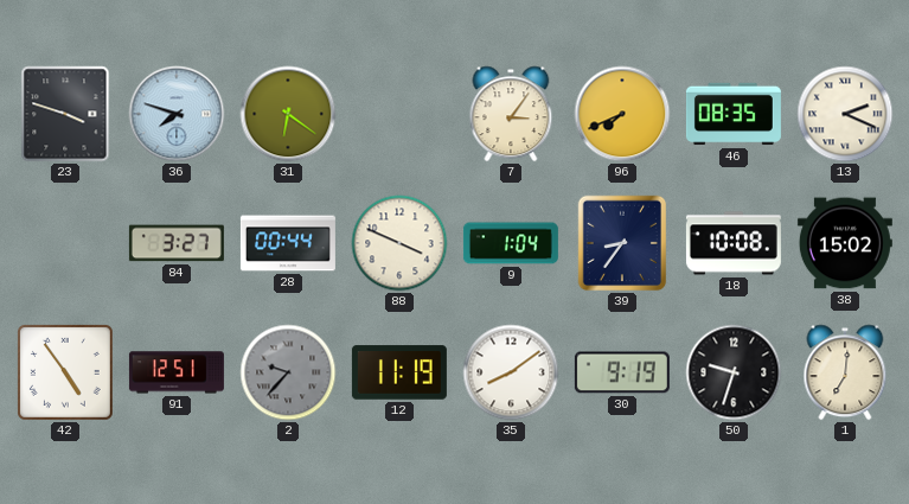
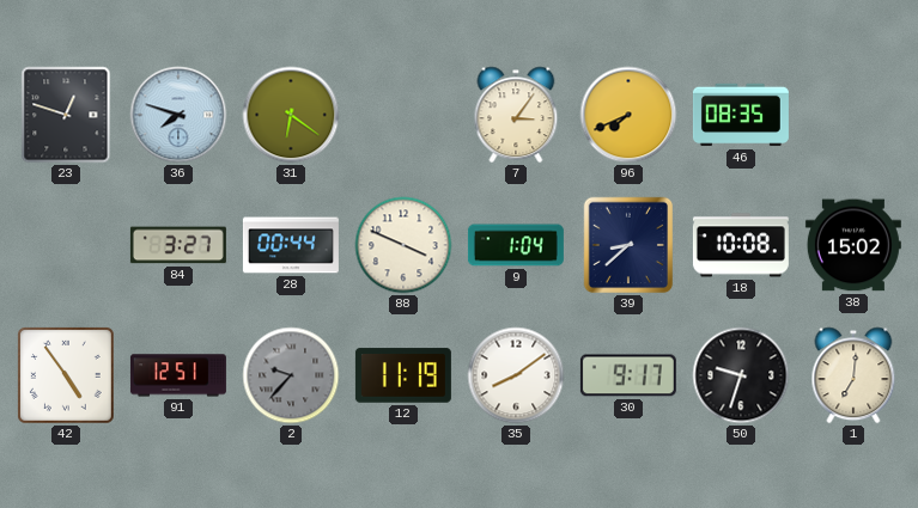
23: 3:48 -> 12:48
13: 2:19 -> none
39: 8:36 -> 8:38
30: 9:19 -> 9:17
